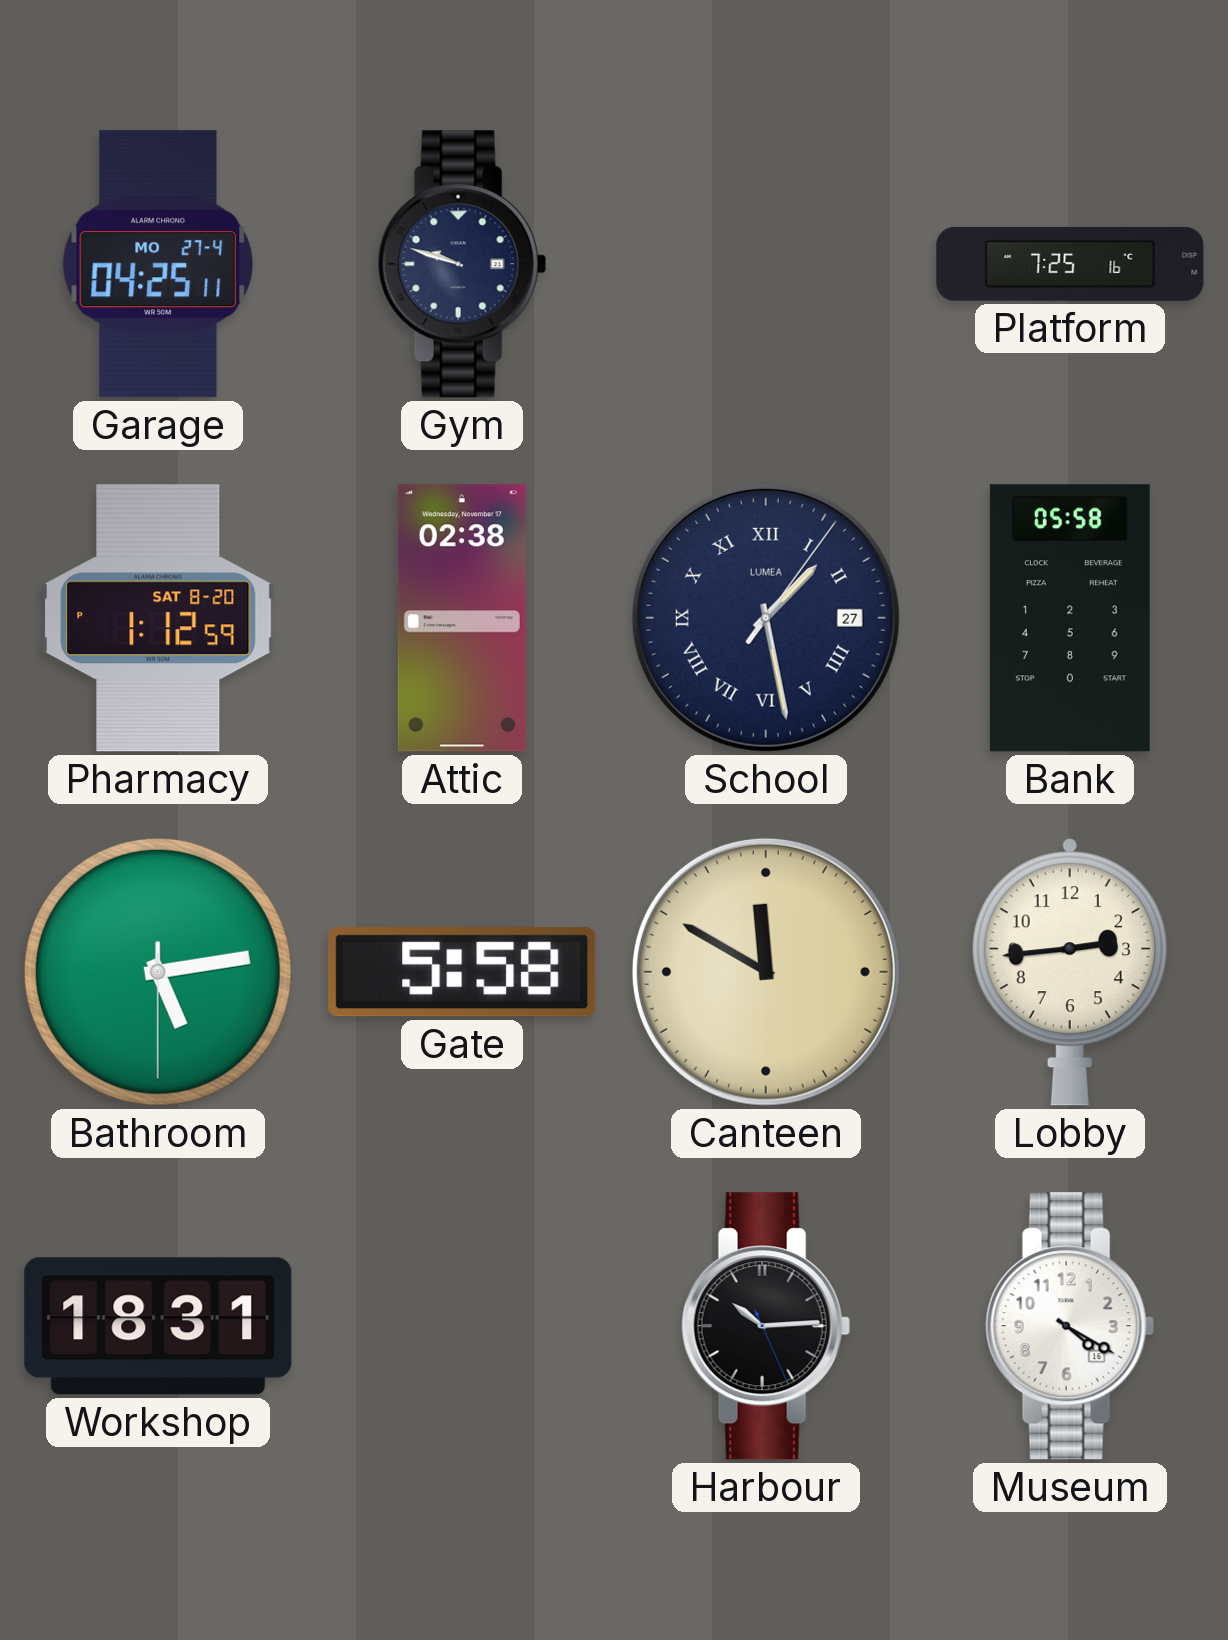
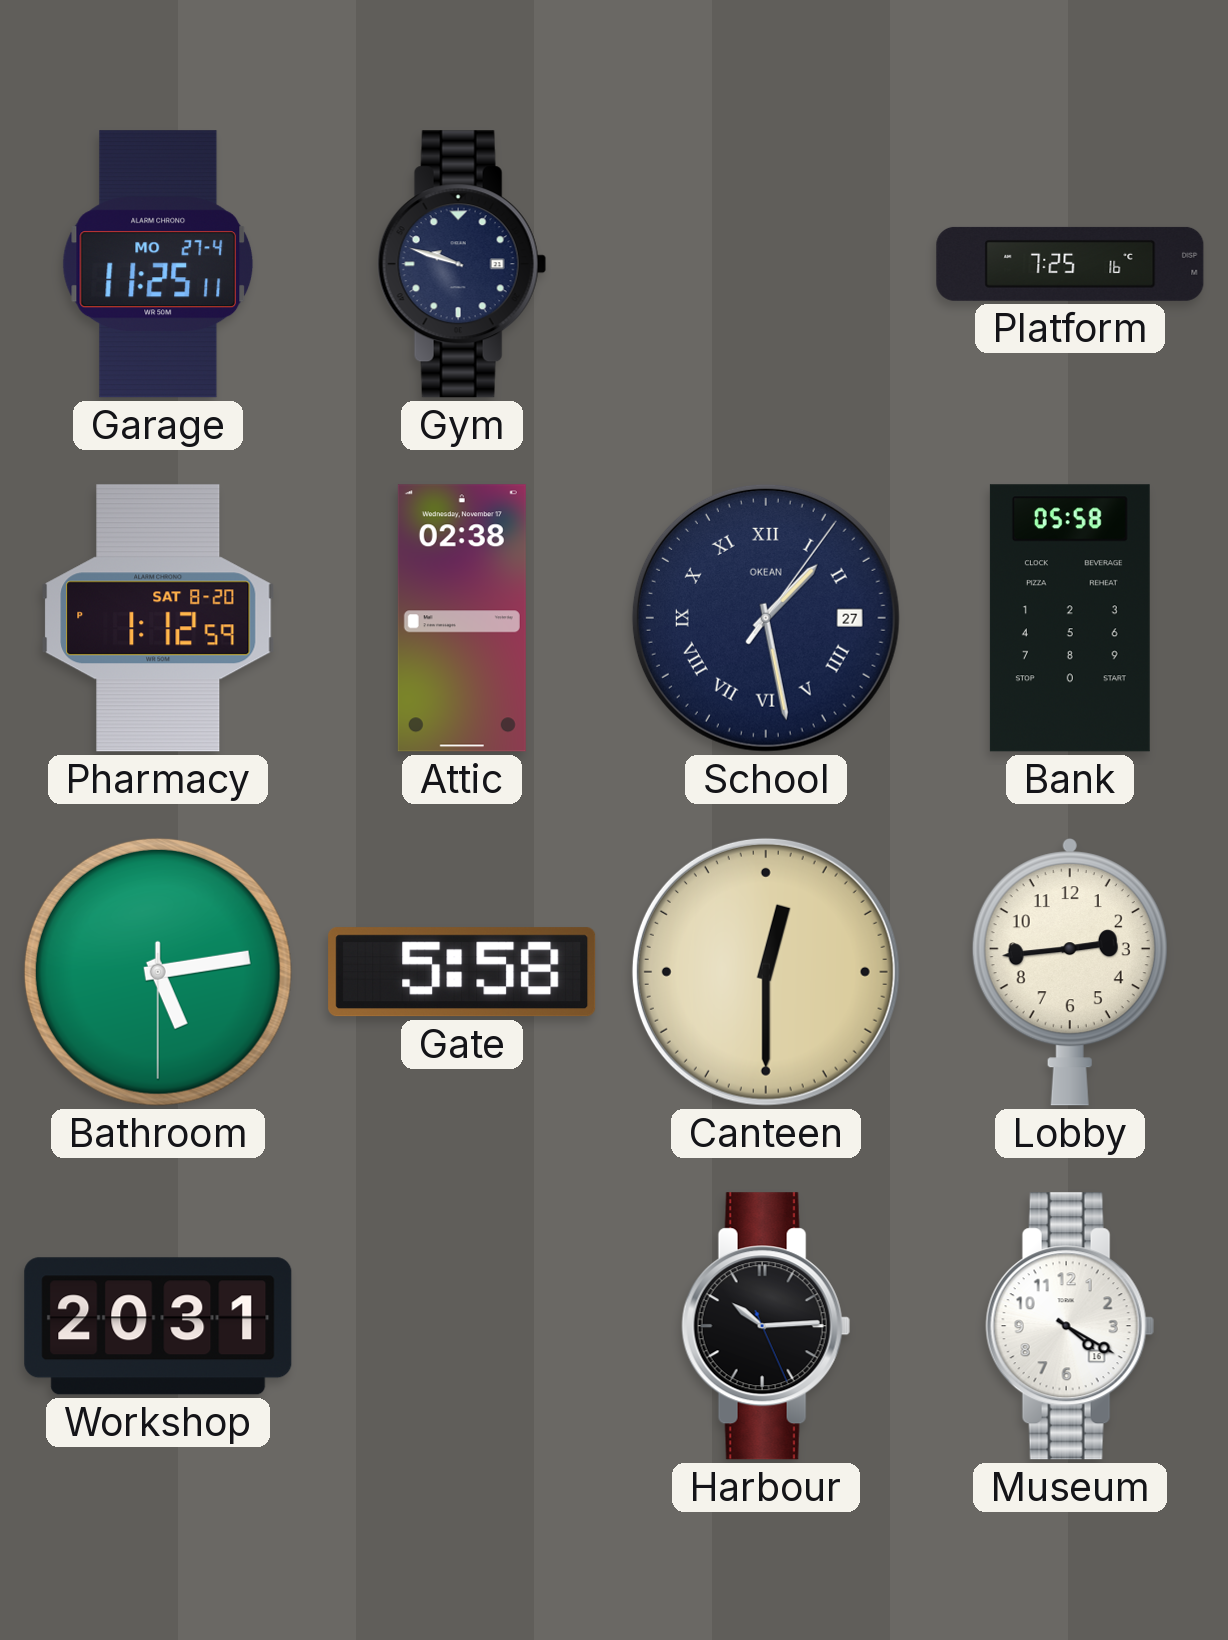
Garage: 04:25 -> 11:25
School brand: LUMEA -> OKEAN
Canteen: 11:50 -> 12:30
Workshop: 18:31 -> 20:31
